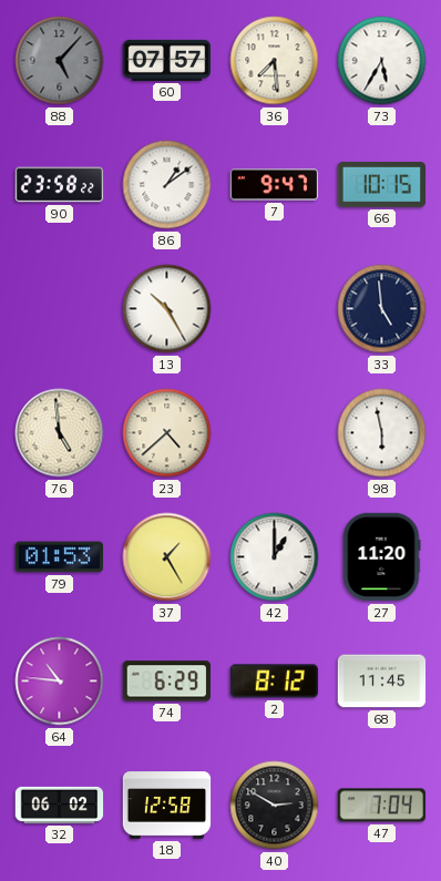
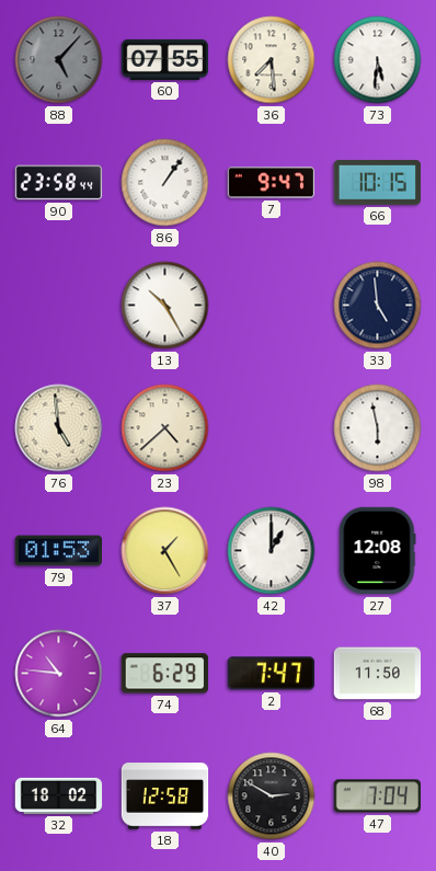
60: 07:57 -> 07:55
73: 5:35 -> 5:31
90: 23:58:22 -> 23:58:44
86: 1:09 -> 1:06
27: 11:20 -> 12:08
2: 8:12 -> 7:47
68: 11:45 -> 11:50
32: 06:02 -> 18:02
